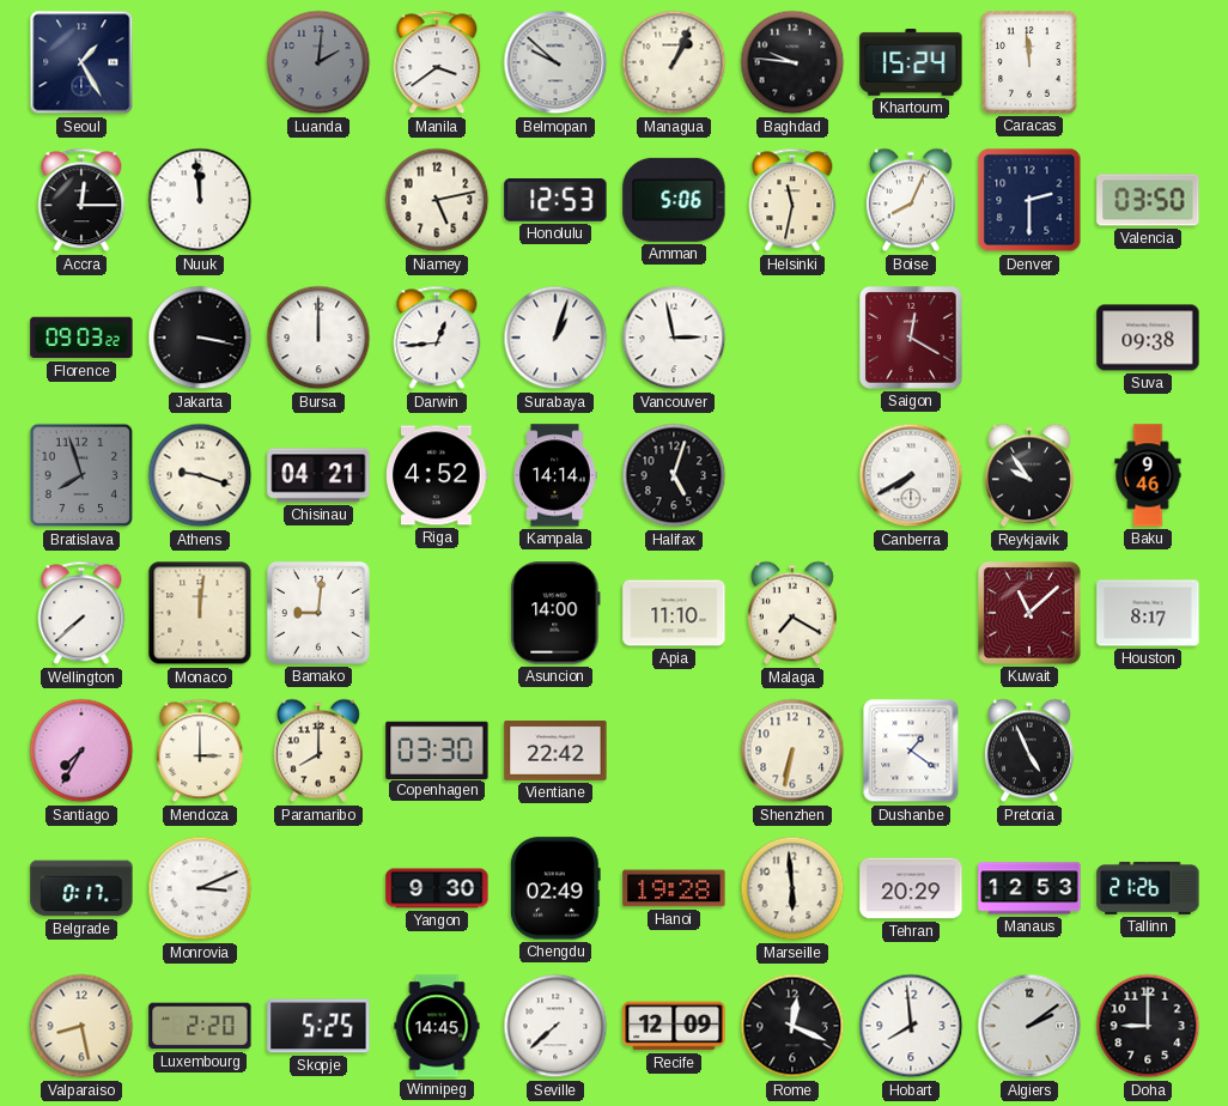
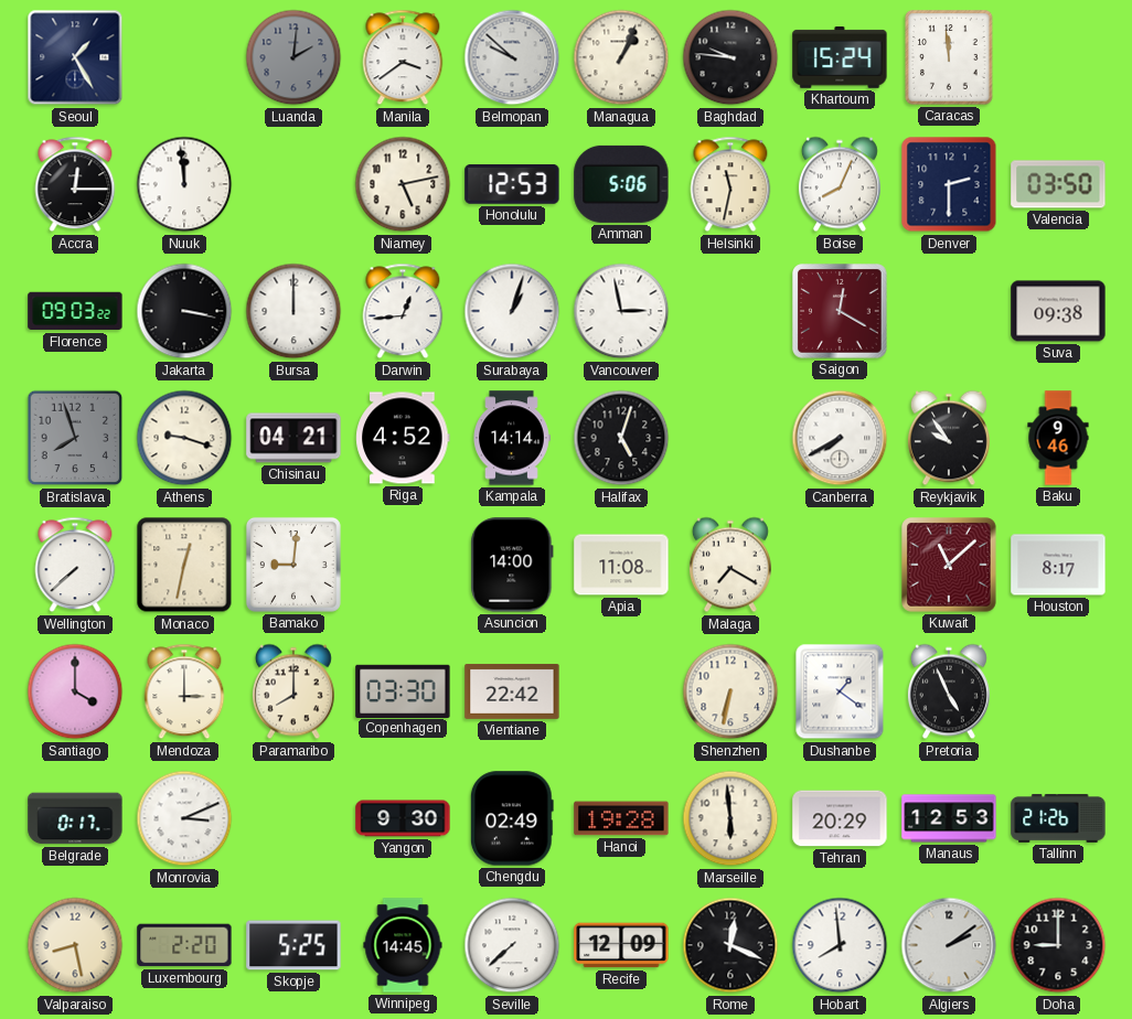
Monaco: 12:01 -> 12:32
Apia: 11:10 -> 11:08
Santiago: 7:35 -> 4:00
